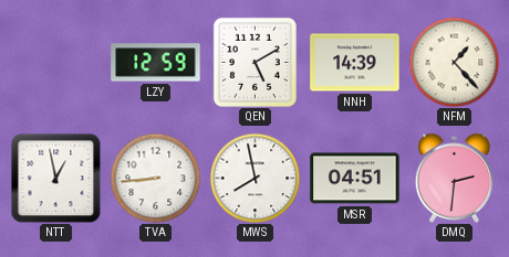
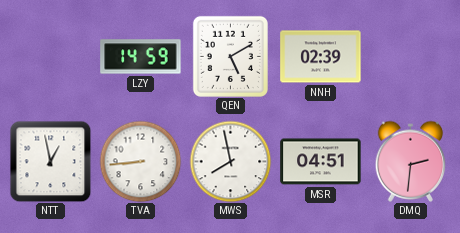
LZY: 12:59 -> 14:59
NNH: 14:39 -> 02:39
NFM: 1:23 -> none
